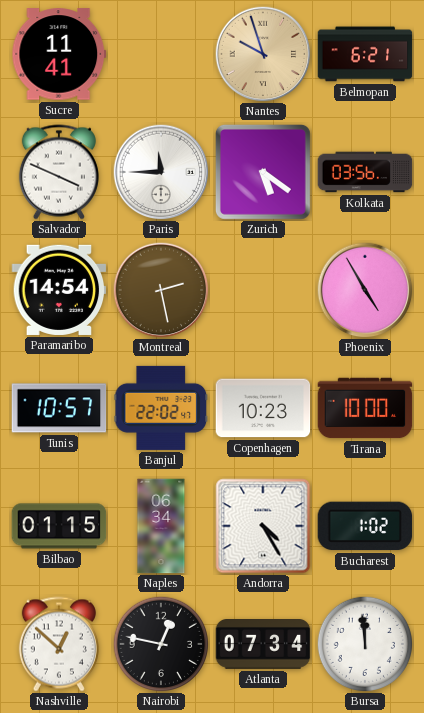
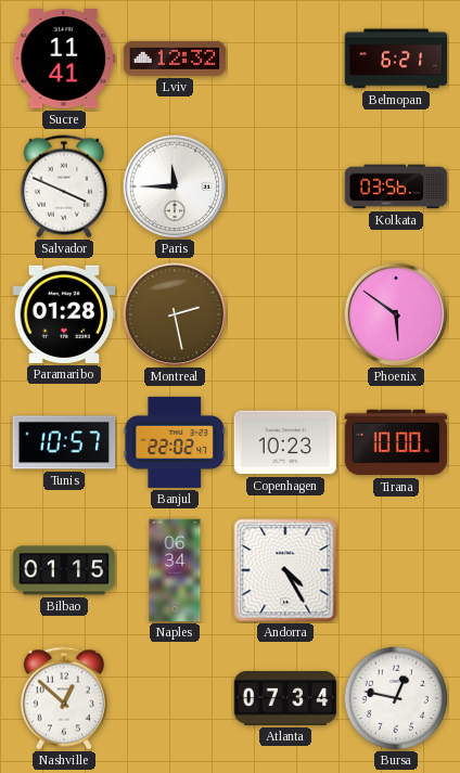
Lviv: none -> 12:32
Nantes: 9:57 -> none
Zurich: 5:21 -> none
Paramaribo: 14:54 -> 01:28
Phoenix: 4:55 -> 5:51
Bucharest: 1:02 -> none
Nairobi: 12:47 -> none
Bursa: 11:59 -> 12:47
